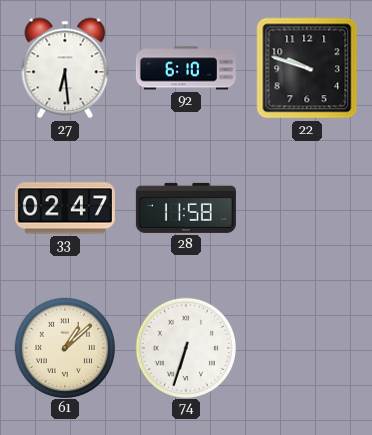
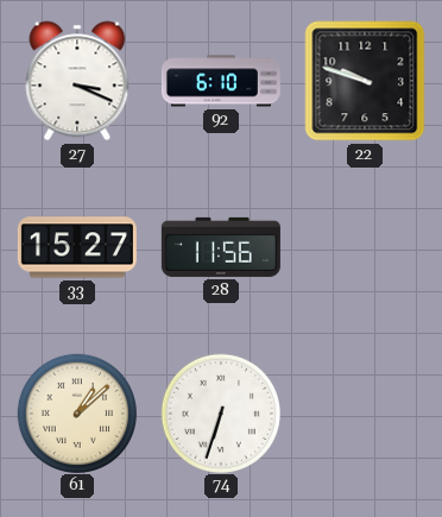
27: 6:29 -> 3:19
33: 02:47 -> 15:27
28: 11:58 -> 11:56
